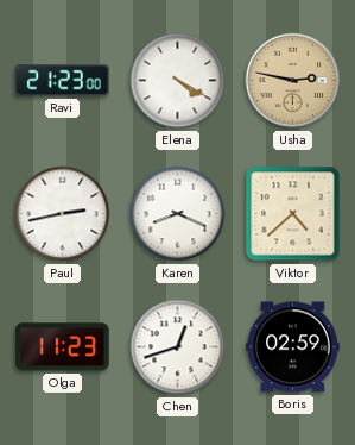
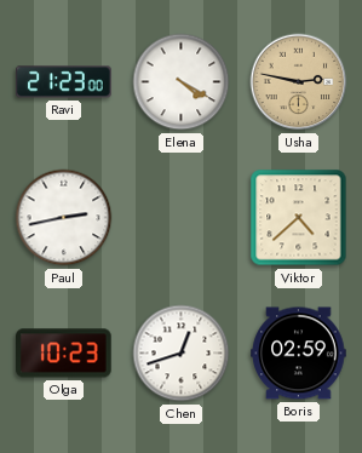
Karen: 8:19 -> none
Olga: 11:23 -> 10:23
